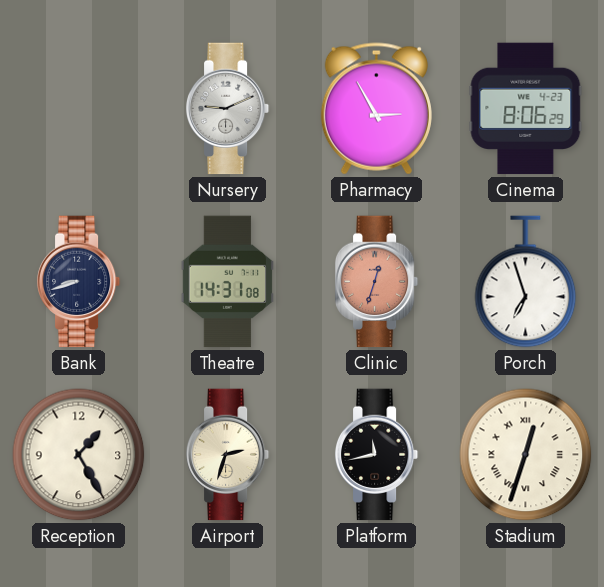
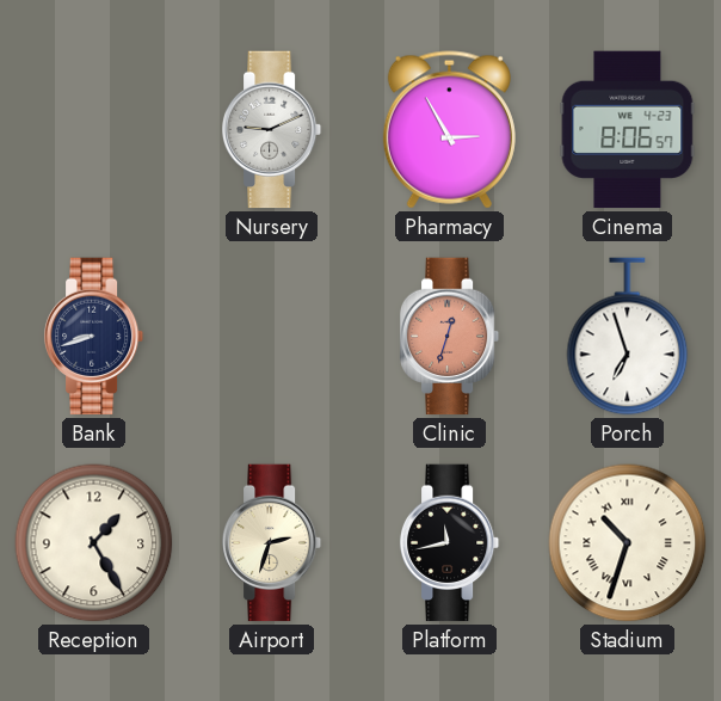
Cinema: 8:06:29 -> 8:06:57
Theatre: 14:31 -> none
Stadium: 12:33 -> 10:33
